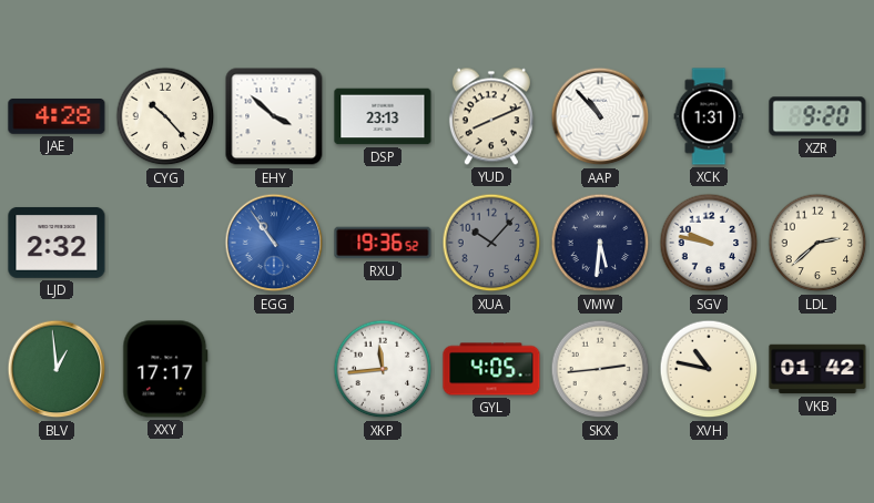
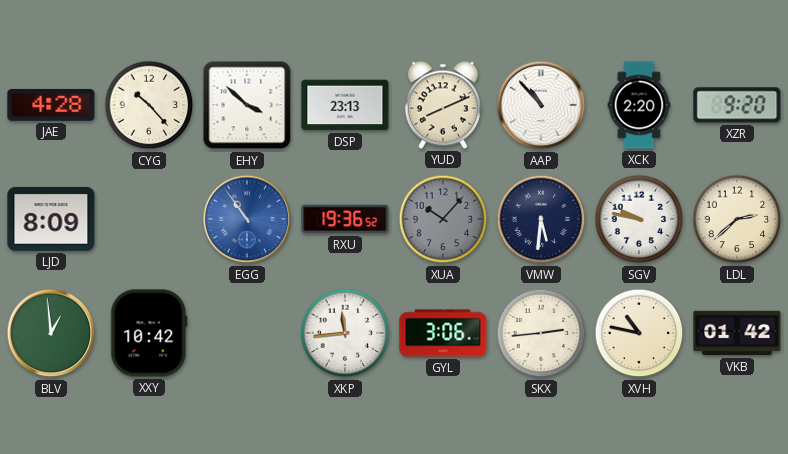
XCK: 1:31 -> 2:20
LJD: 2:32 -> 8:09
XXY: 17:17 -> 10:42
GYL: 4:05 -> 3:06
